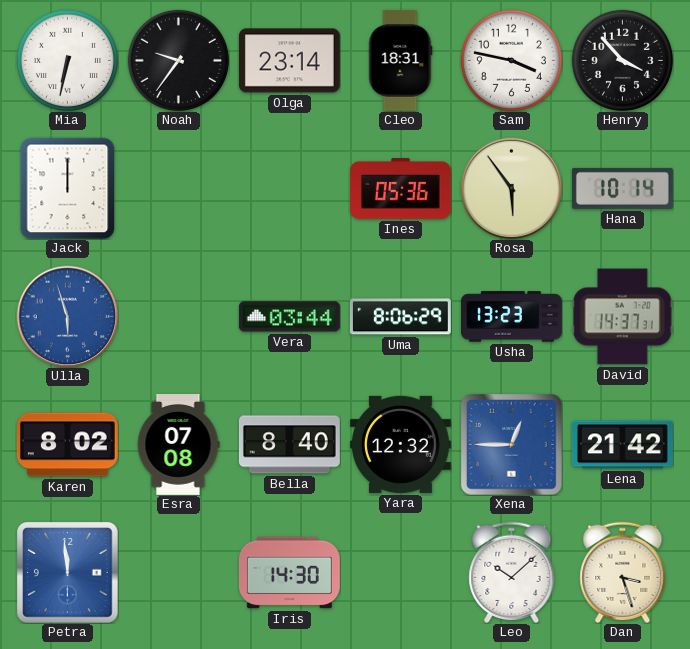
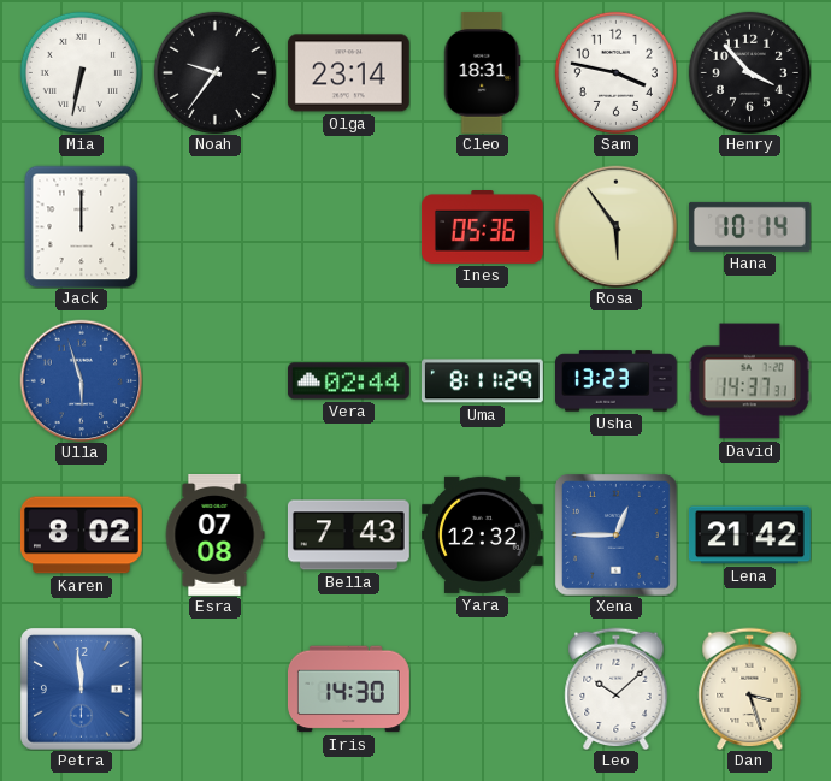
Vera: 03:44 -> 02:44
Uma: 8:06 -> 8:11
Bella: 8:40 -> 7:43
